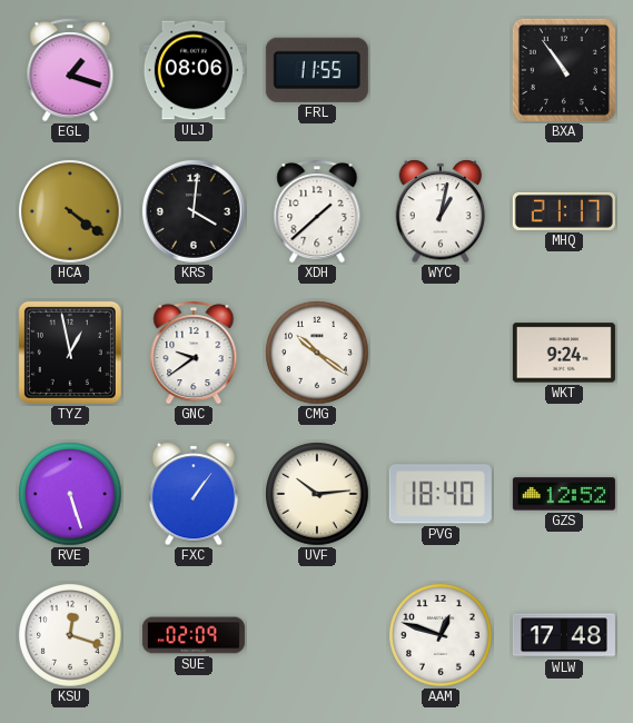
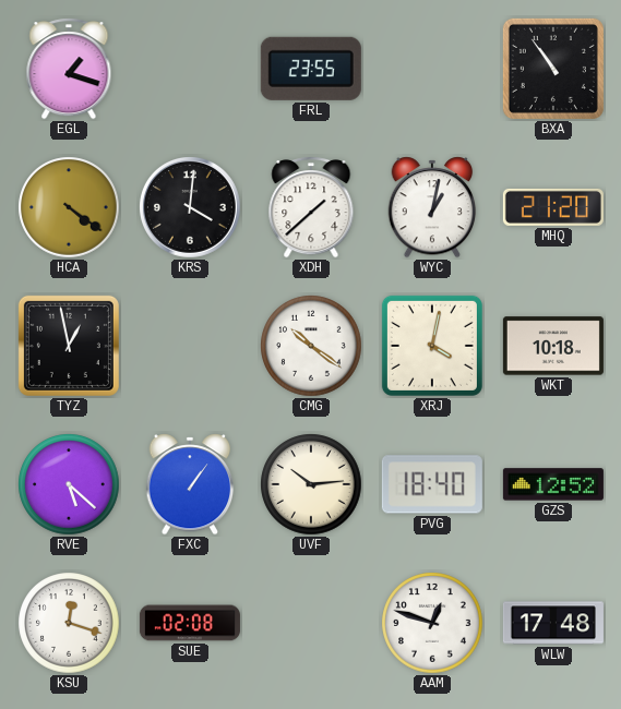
ULJ: 08:06 -> none
FRL: 11:55 -> 23:55
MHQ: 21:17 -> 21:20
GNC: 9:39 -> none
XRJ: none -> 4:02
WKT: 9:24 -> 10:18
RVE: 5:27 -> 5:22
SUE: 02:09 -> 02:08
